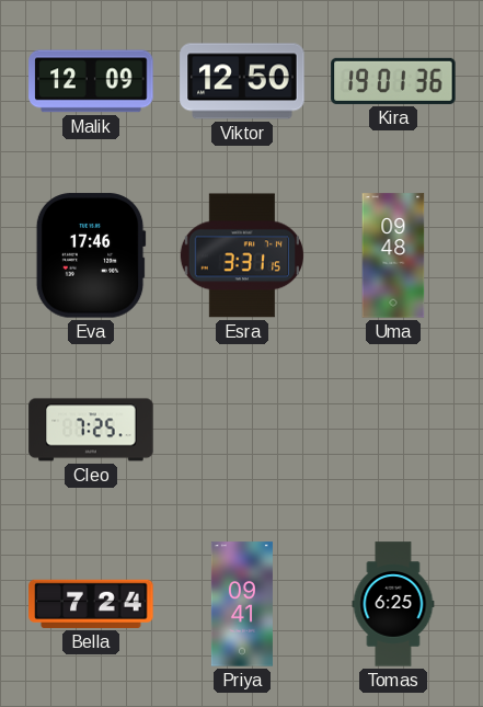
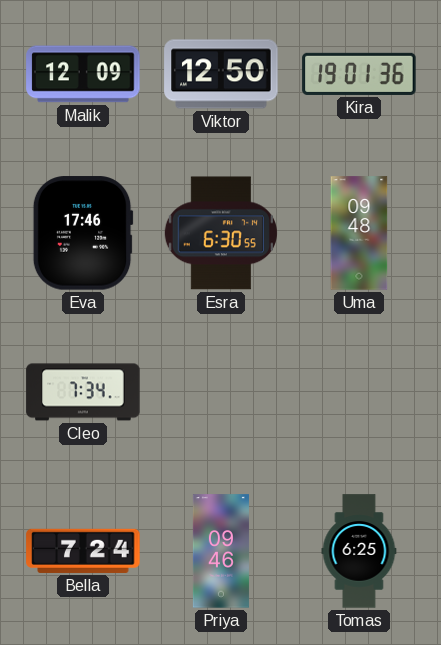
Esra: 3:31 -> 6:30
Cleo: 7:25 -> 7:34
Priya: 09:41 -> 09:46
